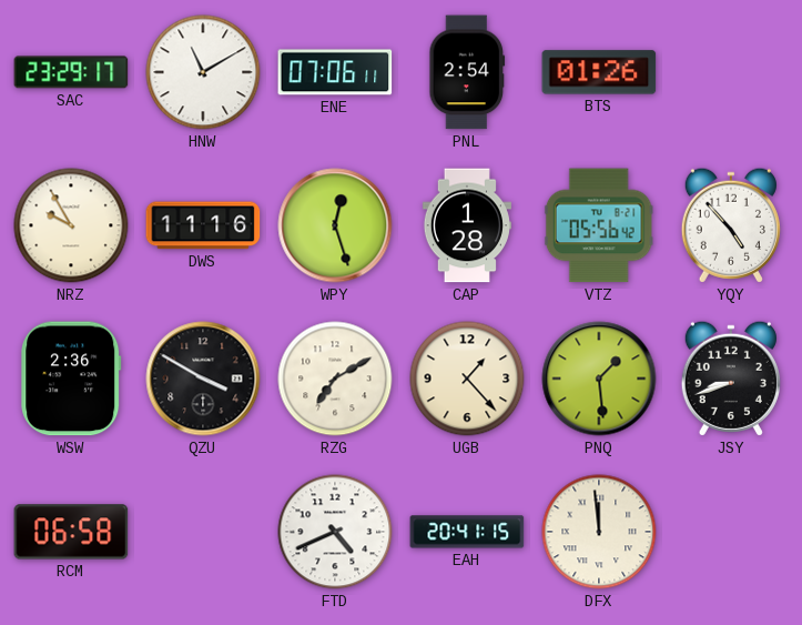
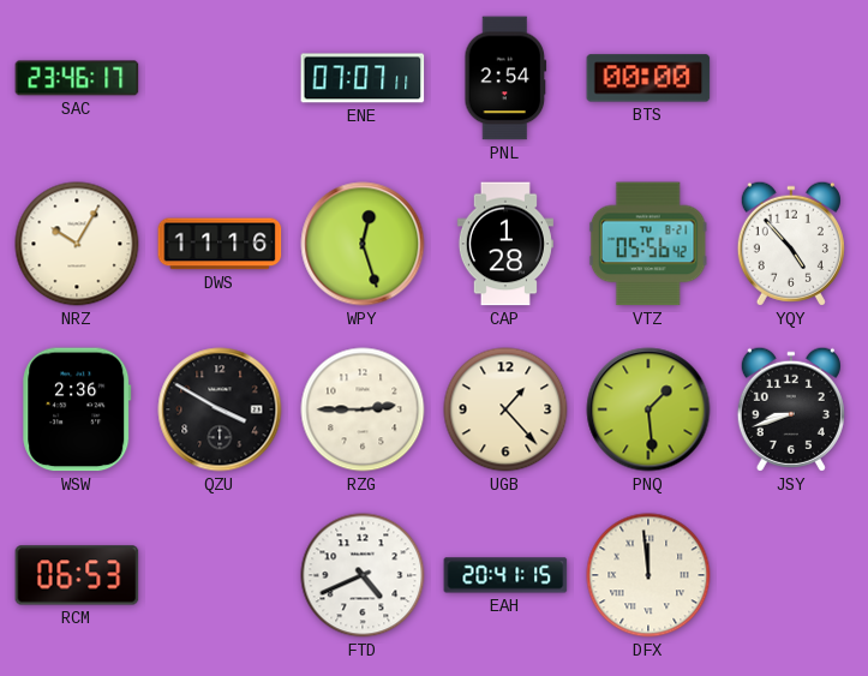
SAC: 23:29 -> 23:46
HNW: 11:10 -> none
ENE: 07:06 -> 07:07
BTS: 01:26 -> 00:00
NRZ: 9:55 -> 10:05
RZG: 7:10 -> 2:45
RCM: 06:58 -> 06:53
